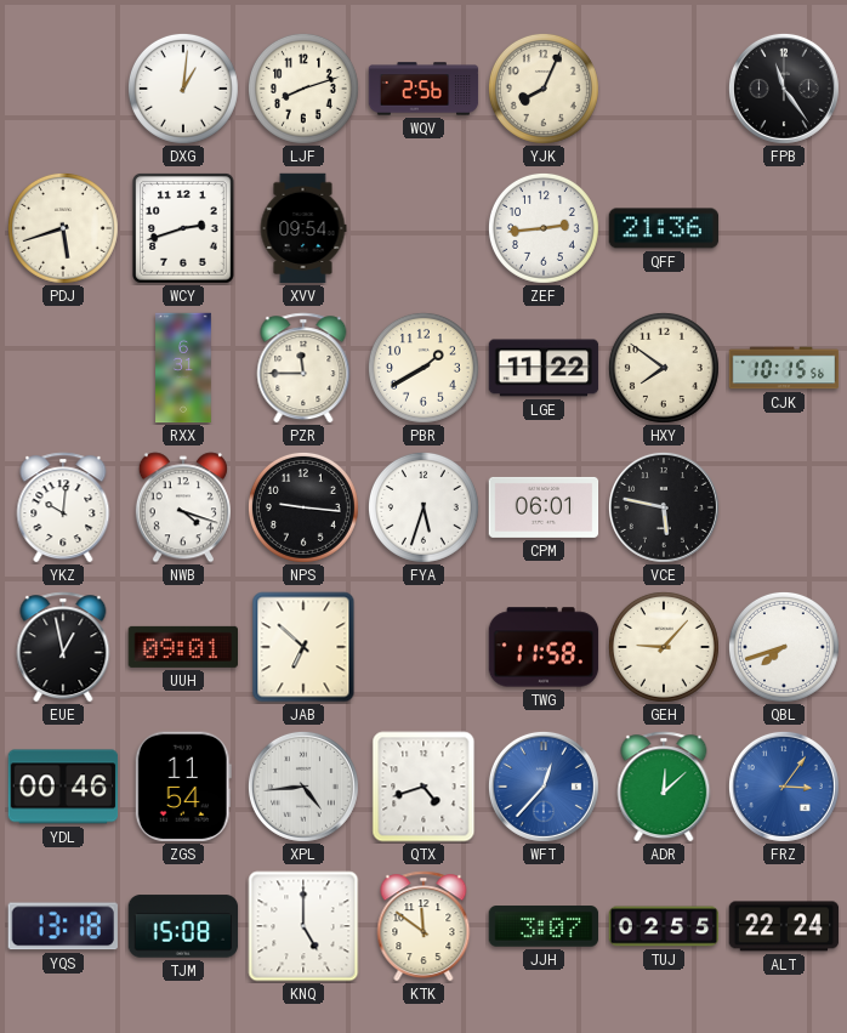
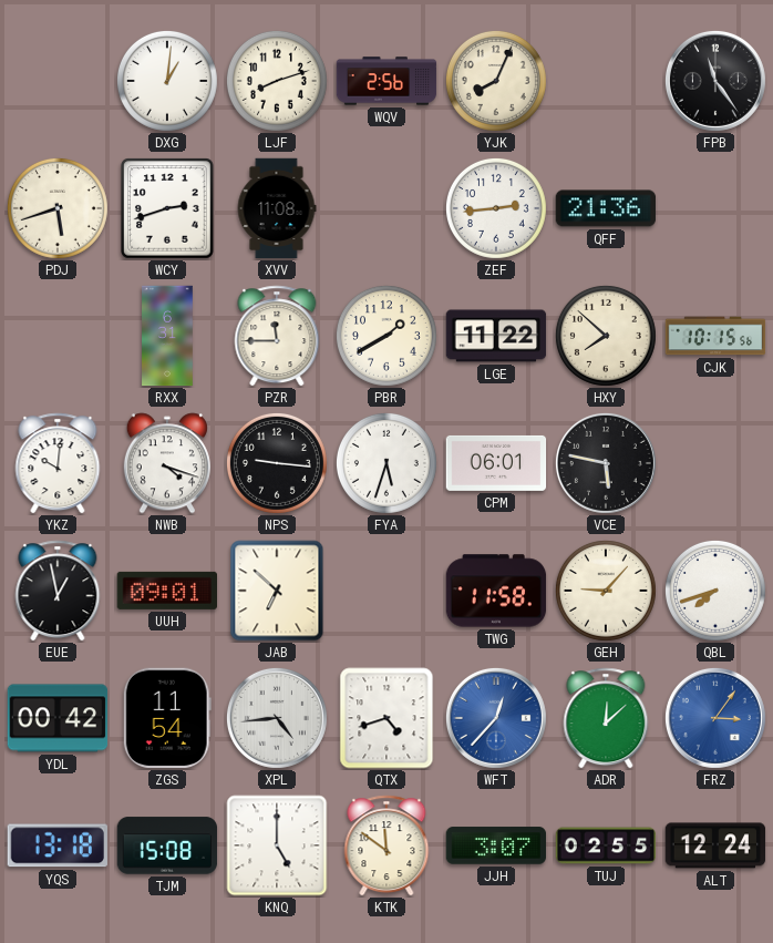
XVV: 09:54 -> 11:08
HXY: 7:51 -> 7:52
YDL: 00:46 -> 00:42
ALT: 22:24 -> 12:24
